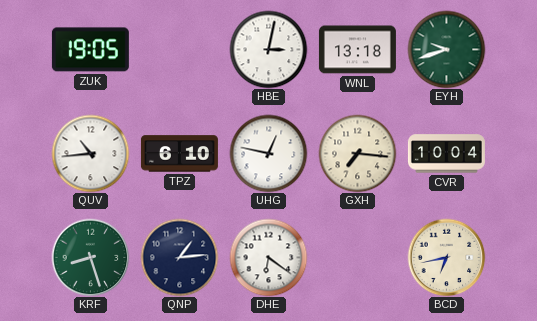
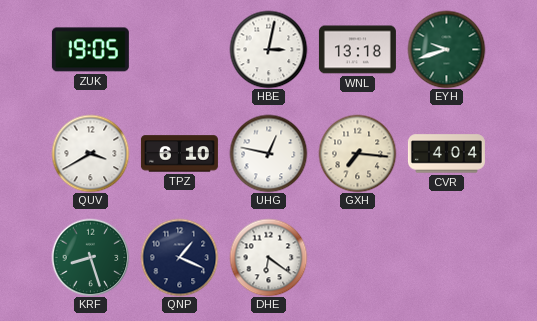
QUV: 10:44 -> 3:40
CVR: 10:04 -> 4:04
QNP: 1:14 -> 1:19
BCD: 6:43 -> none
